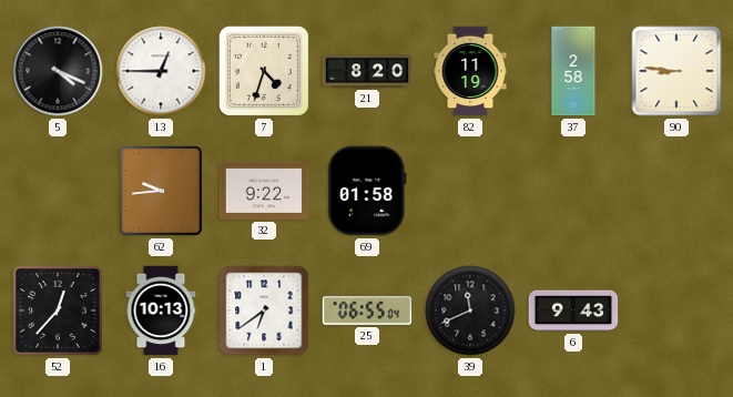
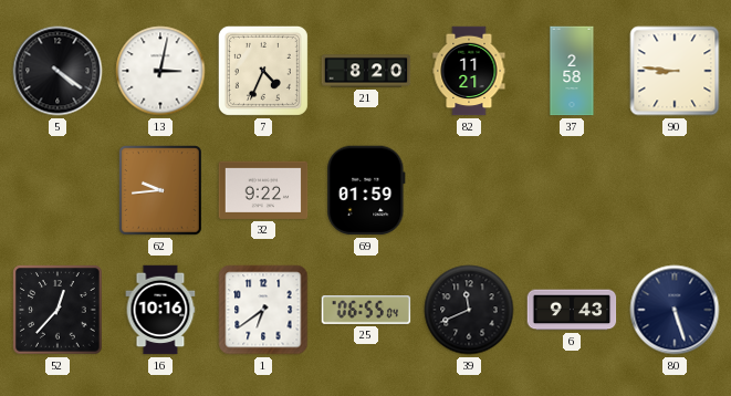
5: 4:19 -> 4:21
13: 12:45 -> 3:02
7: 4:33 -> 4:34
82: 11:19 -> 11:21
69: 01:58 -> 01:59
16: 10:13 -> 10:16
80: none -> 5:27
